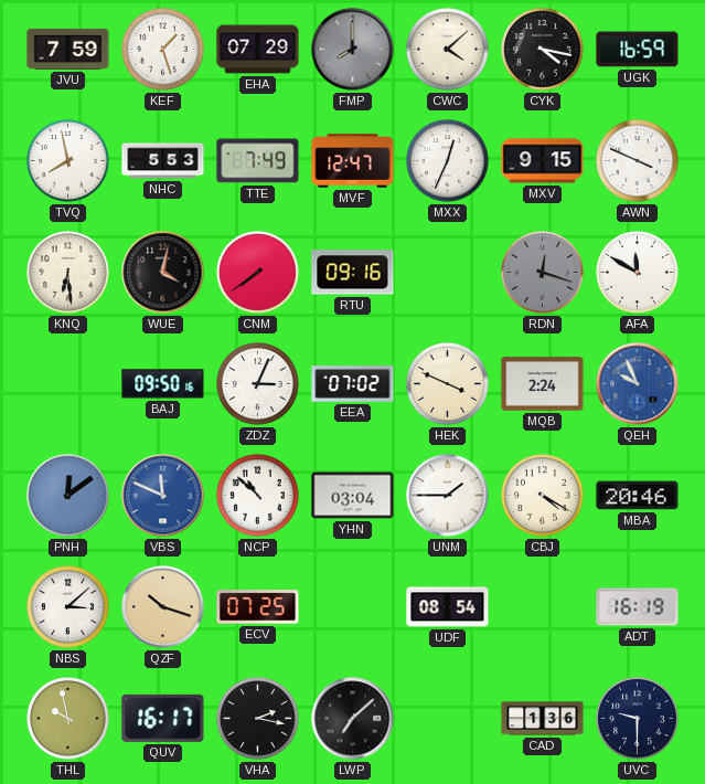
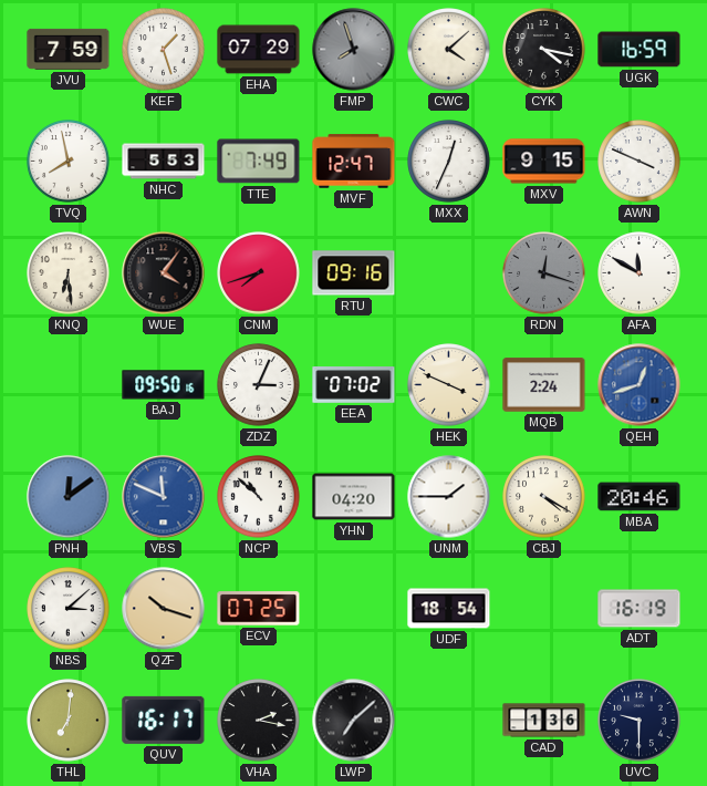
FMP: 8:00 -> 7:57
WUE: 4:02 -> 4:06
CNM: 7:39 -> 7:42
QEH: 9:56 -> 12:42
YHN: 03:04 -> 04:20
UDF: 08:54 -> 18:54
THL: 9:58 -> 7:01
